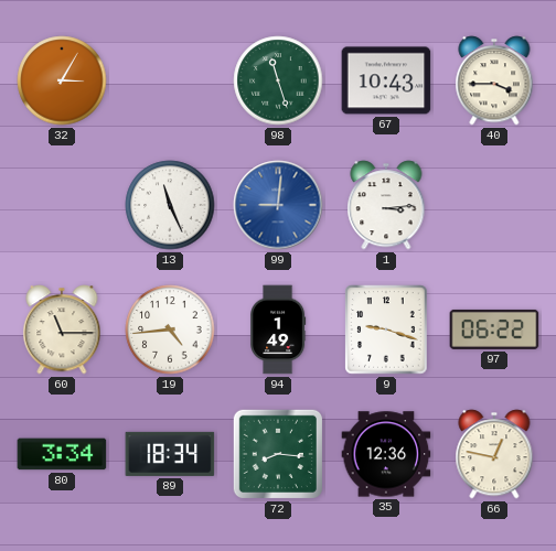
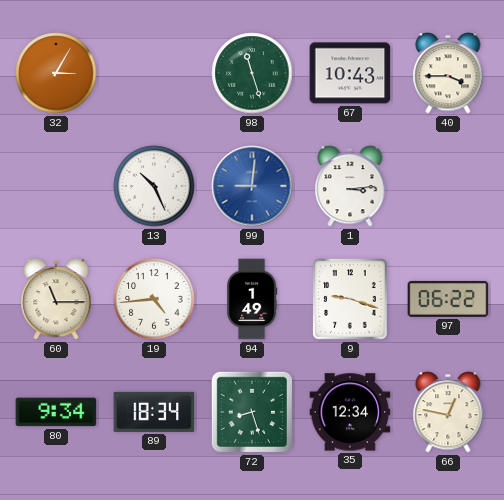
13: 11:26 -> 10:26
80: 3:34 -> 9:34
72: 8:16 -> 8:27
35: 12:36 -> 12:34
